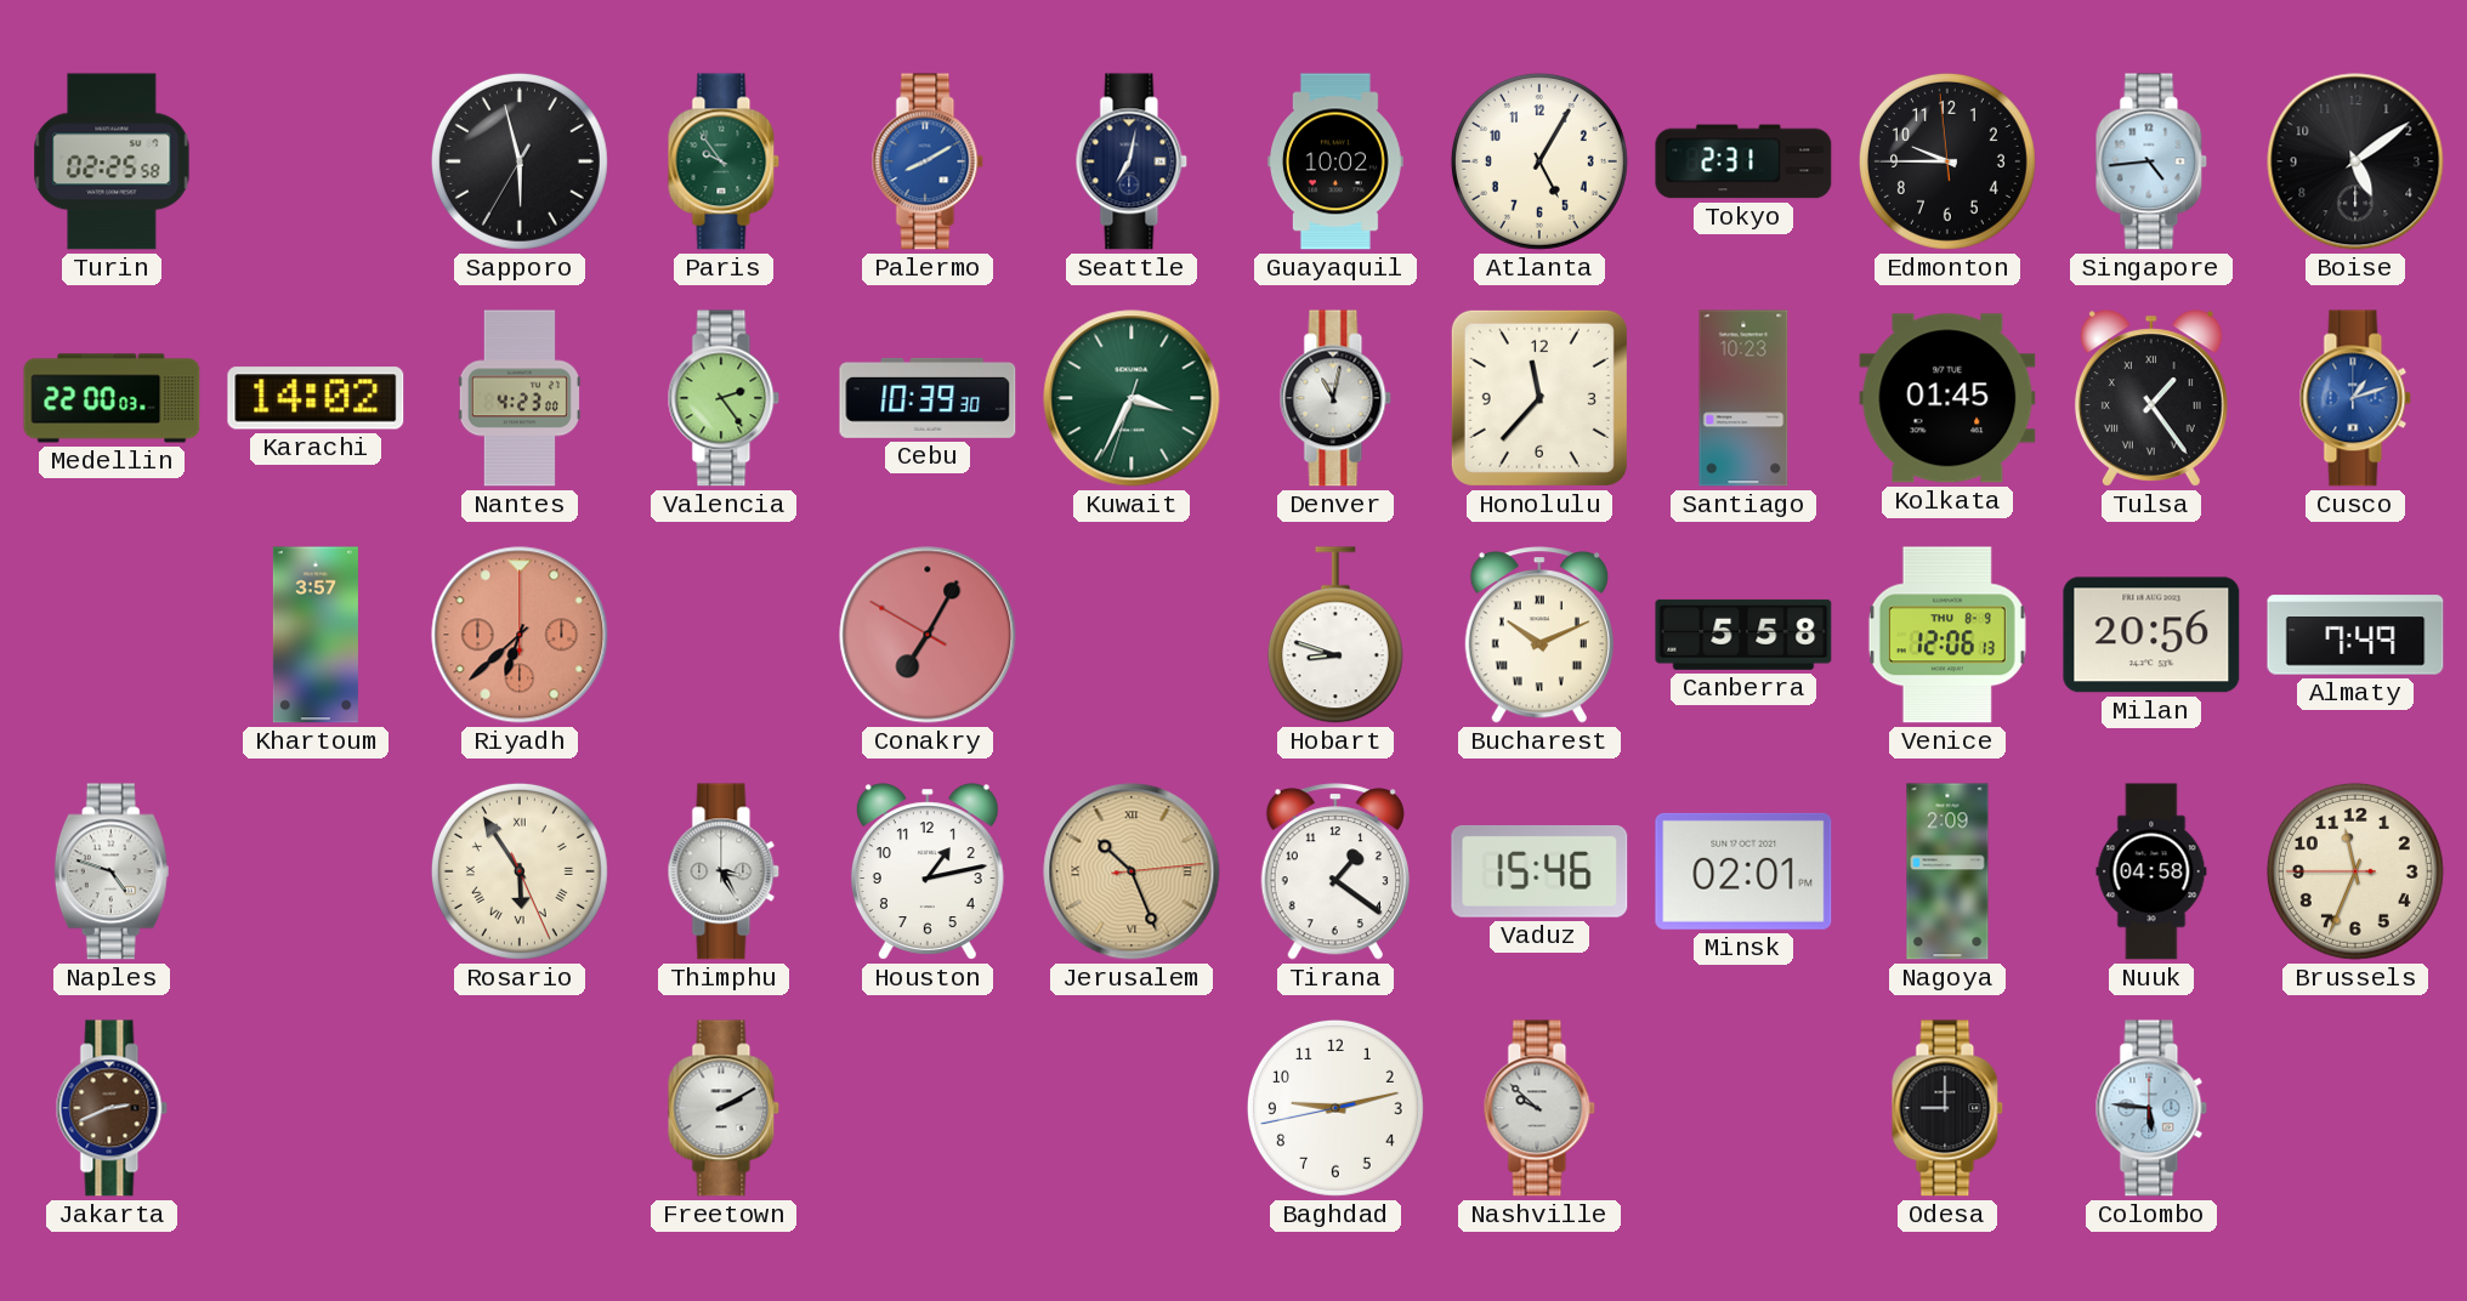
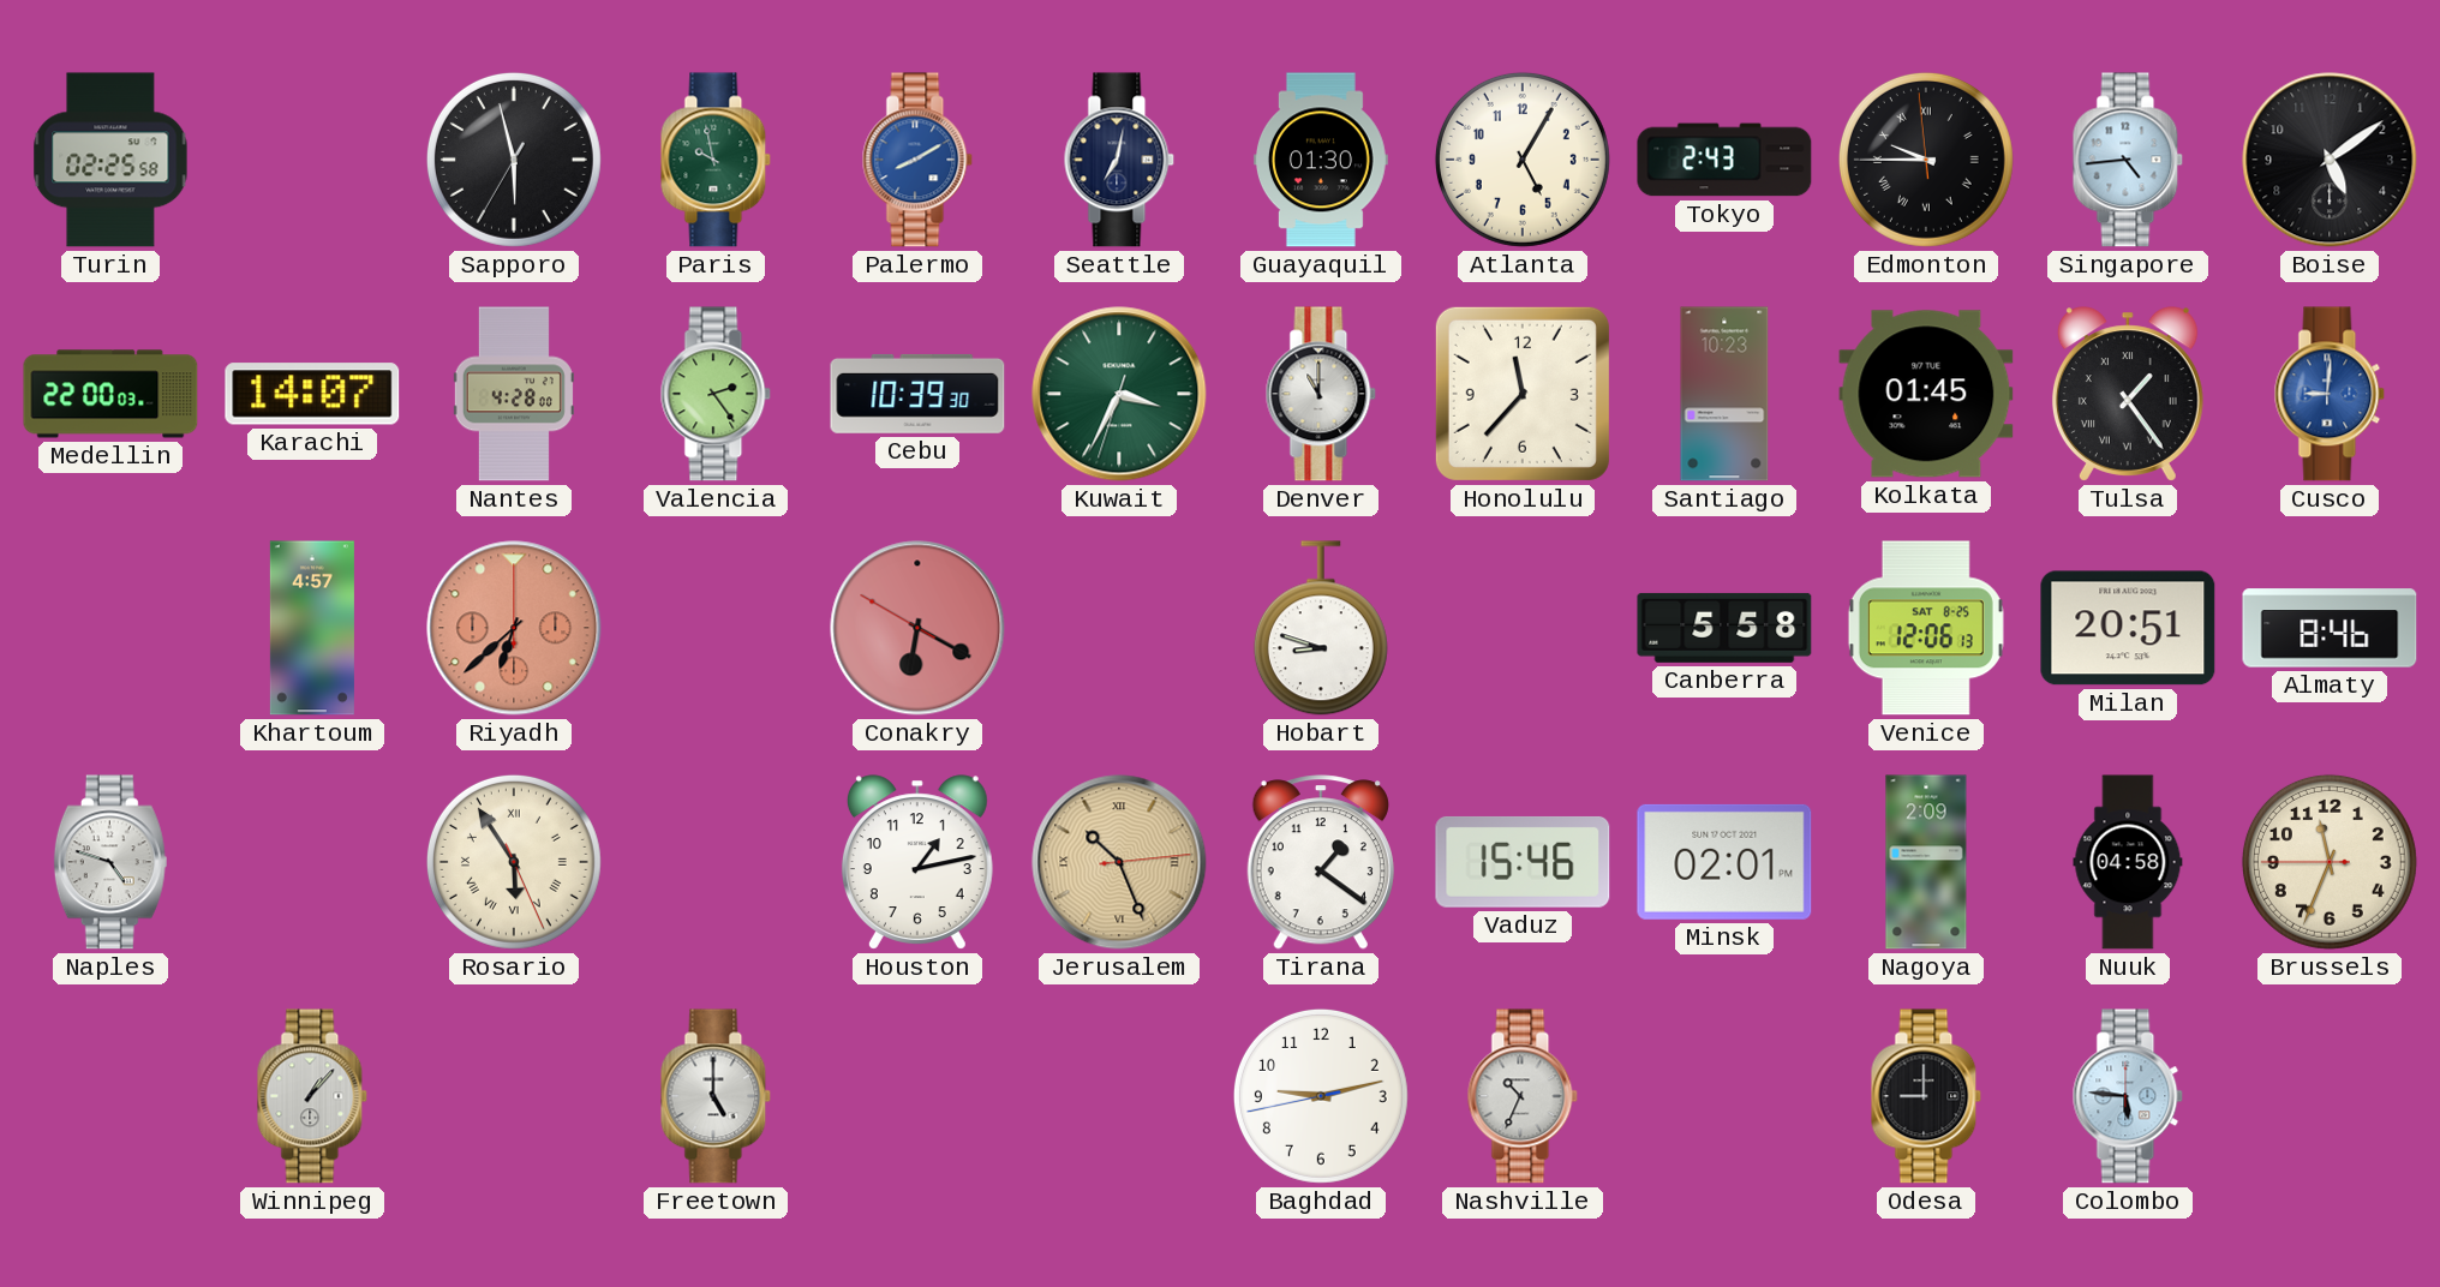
Paris: 9:54 -> 9:58
Guayaquil: 10:02 -> 01:30
Tokyo: 2:31 -> 2:43
Edmonton numerals: Arabic -> Roman
Karachi: 14:02 -> 14:07
Nantes: 4:23 -> 4:28
Denver: 11:02 -> 11:00
Cusco: 1:12 -> 9:01
Khartoum: 3:57 -> 4:57
Conakry: 7:04 -> 6:19
Bucharest: 10:11 -> none
Venice date: THU 8-9 -> SAT 8-25
Milan: 20:56 -> 20:51
Almaty: 7:49 -> 8:46
Thimphu: 3:25 -> none
Jakarta: 2:41 -> none
Winnipeg: none -> 1:07
Freetown: 2:10 -> 5:00
Nashville: 9:52 -> 10:34
